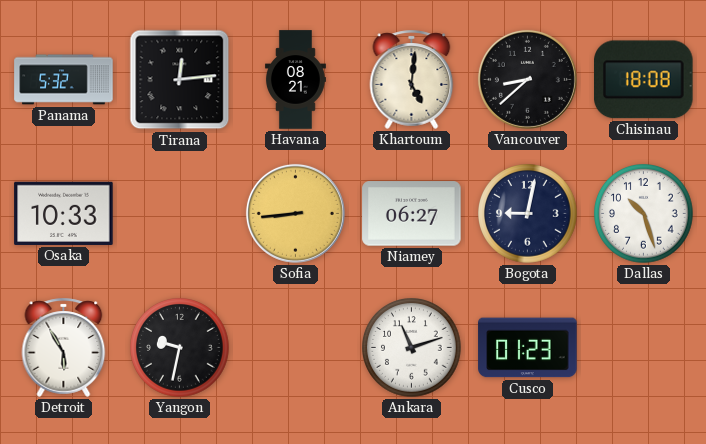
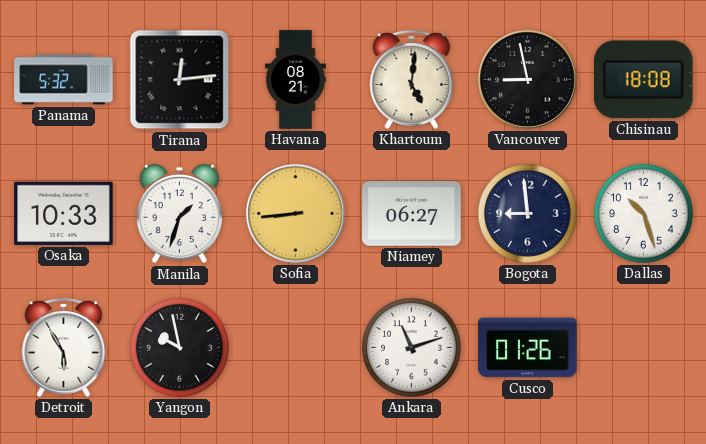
Vancouver: 8:38 -> 8:58
Manila: none -> 1:33
Bogota: 9:02 -> 8:59
Yangon: 9:32 -> 9:58
Cusco: 01:23 -> 01:26
